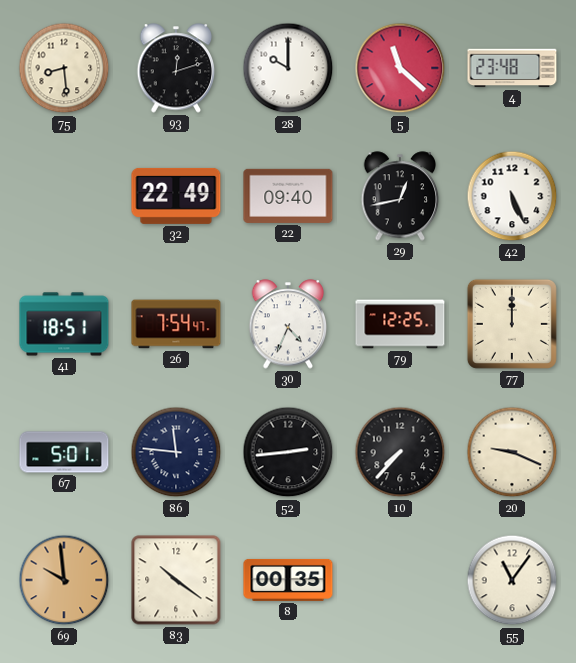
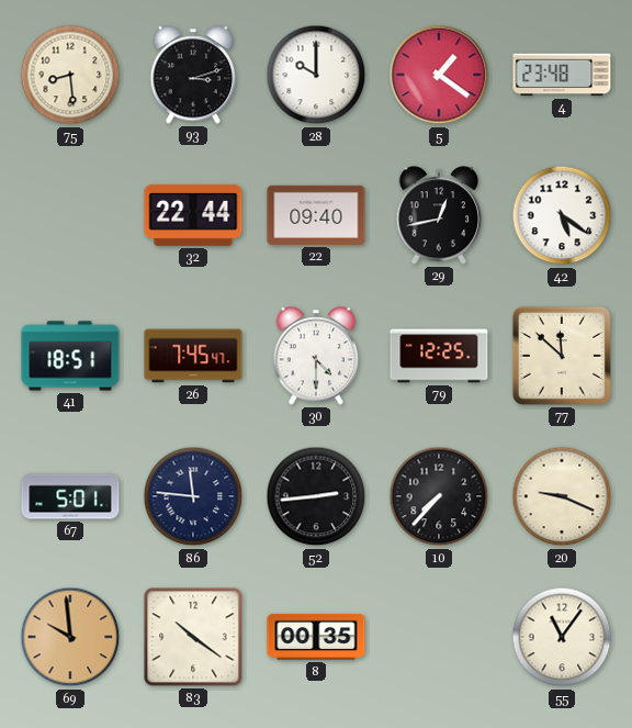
93: 12:12 -> 3:12
5: 11:22 -> 1:21
32: 22:49 -> 22:44
42: 5:26 -> 5:21
26: 7:54 -> 7:45
30: 4:34 -> 4:30
77: 12:00 -> 11:52
